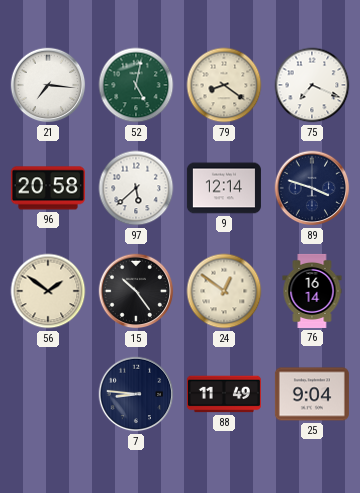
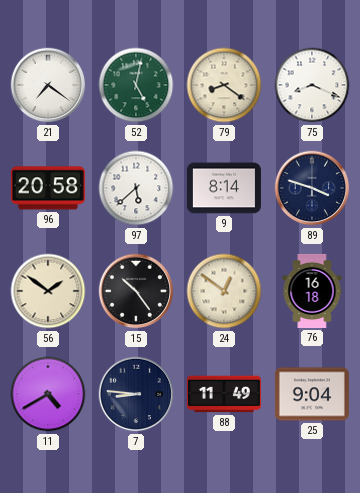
21: 7:16 -> 7:21
75: 7:19 -> 8:19
9: 12:14 -> 8:14
76: 16:14 -> 16:18
11: none -> 4:40
